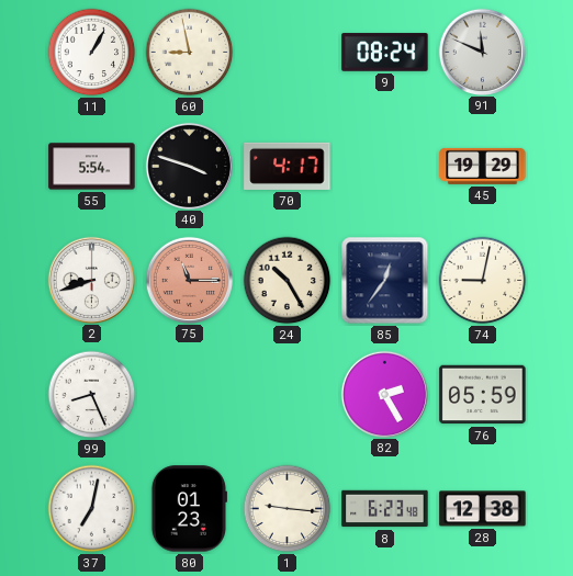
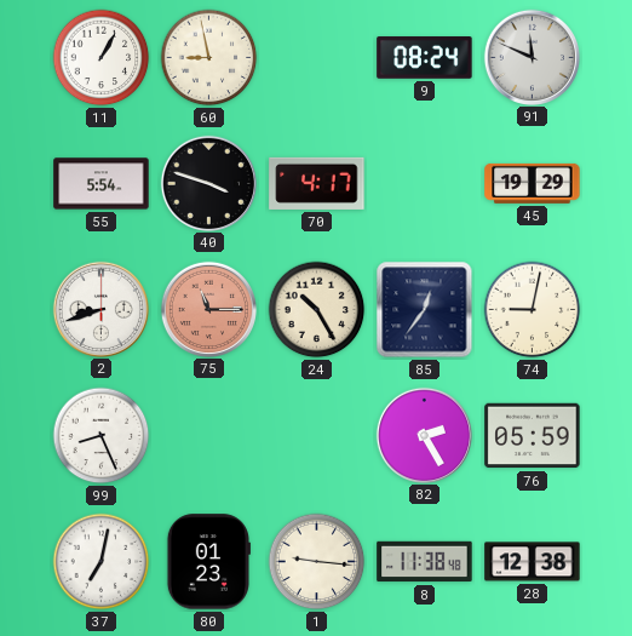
8: 6:23 -> 11:38
